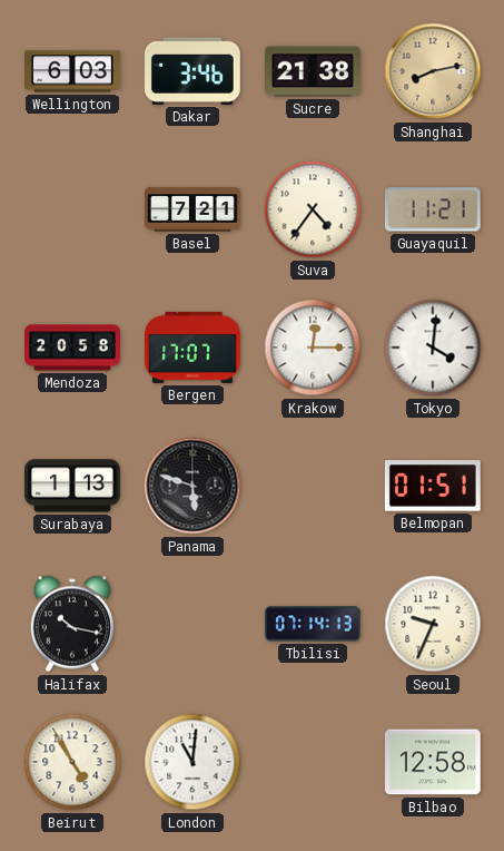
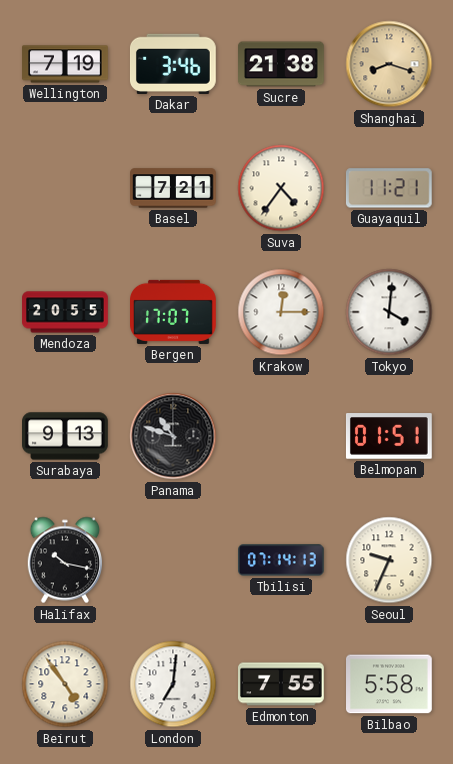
Wellington: 6:03 -> 7:19
Shanghai: 8:13 -> 8:18
Mendoza: 20:58 -> 20:55
Surabaya: 1:13 -> 9:13
Panama: 5:48 -> 10:48
Beirut: 4:55 -> 4:54
London: 11:01 -> 7:01
Edmonton: none -> 7:55
Bilbao: 12:58 -> 5:58
